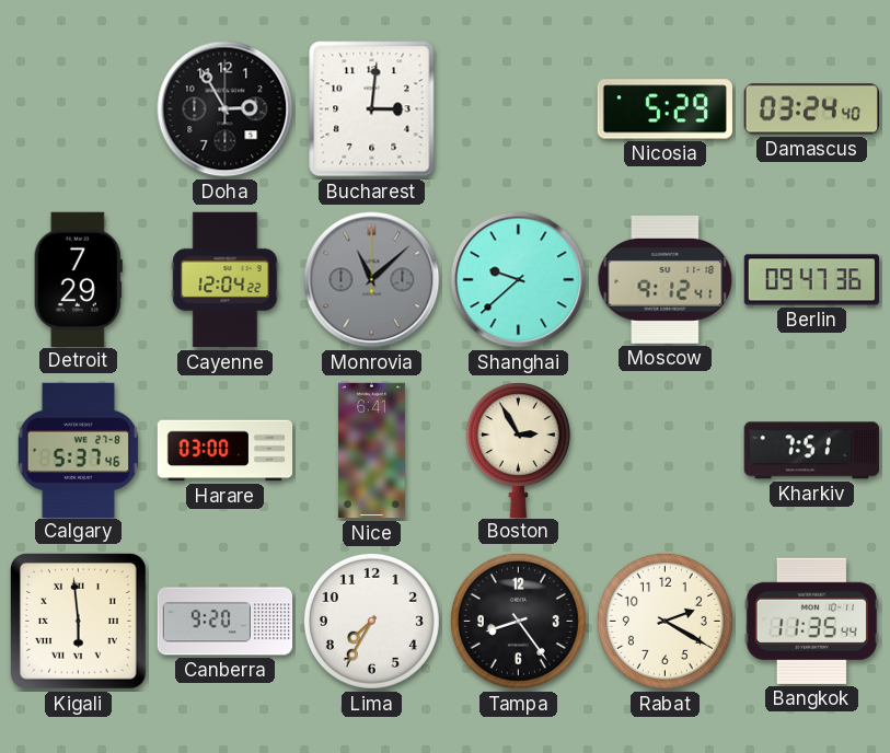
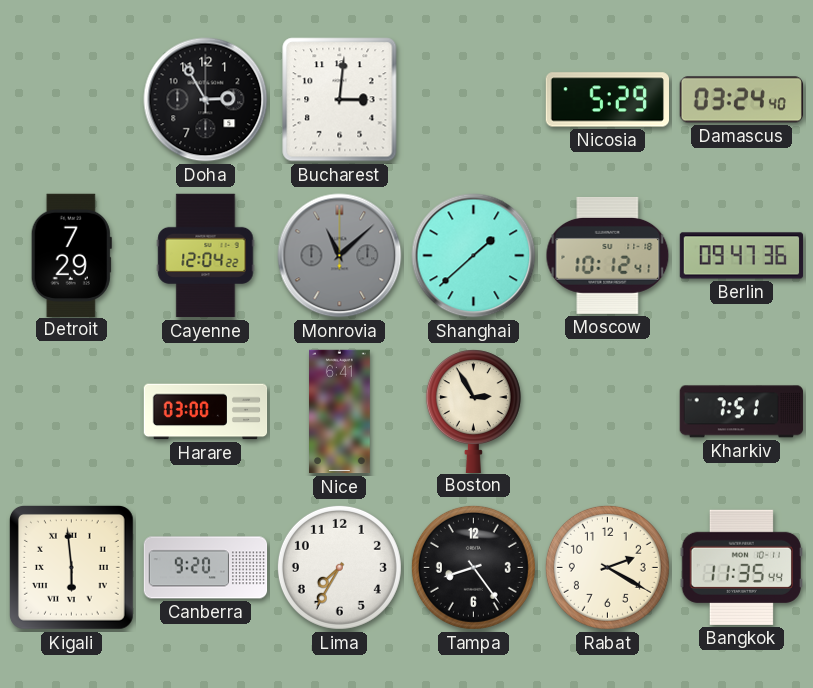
Shanghai: 9:38 -> 1:38
Moscow: 9:12 -> 10:12
Calgary: 5:37 -> none
